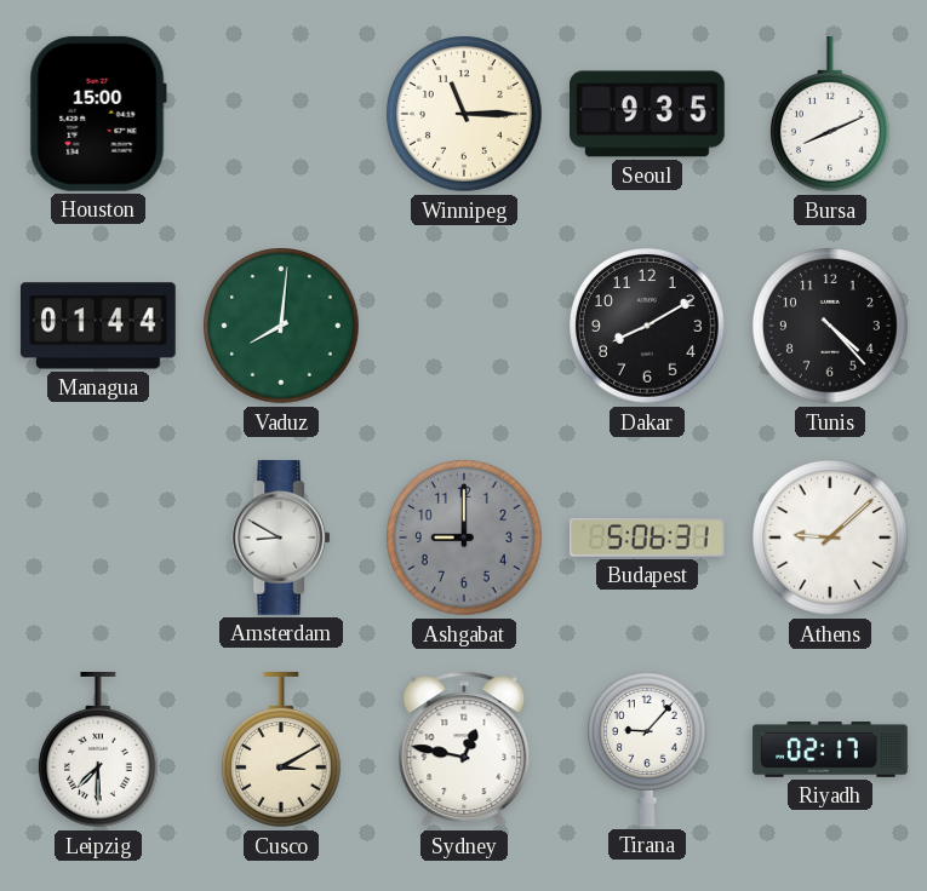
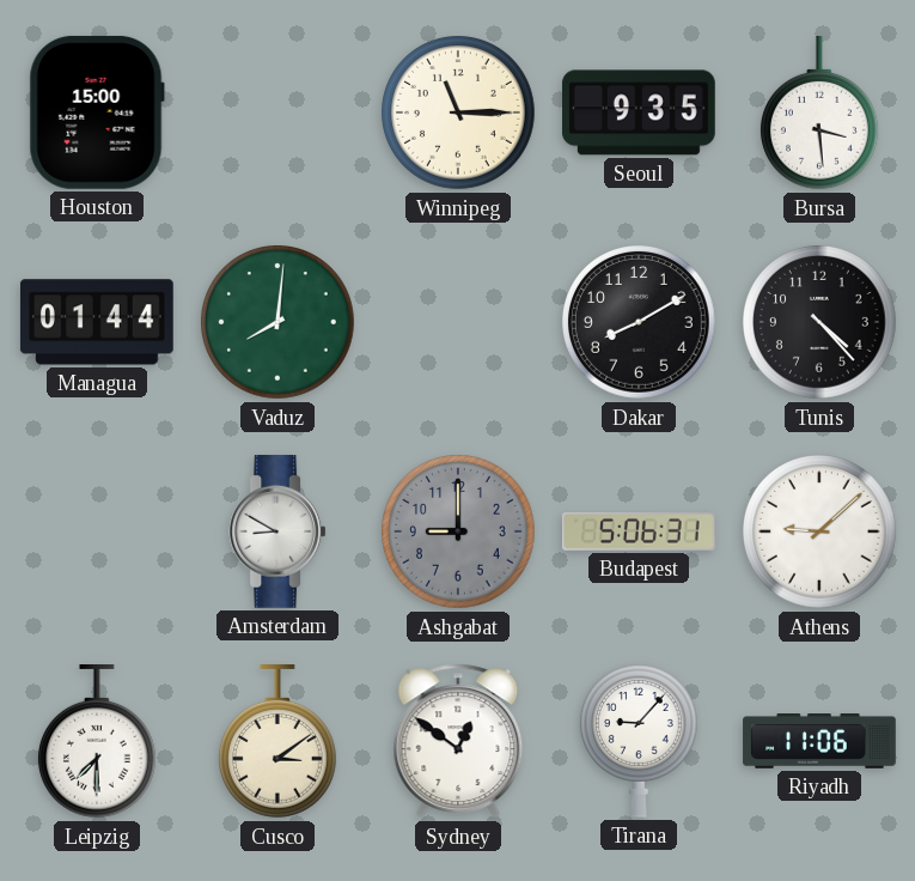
Bursa: 8:11 -> 3:29
Cusco: 3:10 -> 3:09
Sydney: 12:47 -> 12:51
Riyadh: 02:17 -> 11:06
